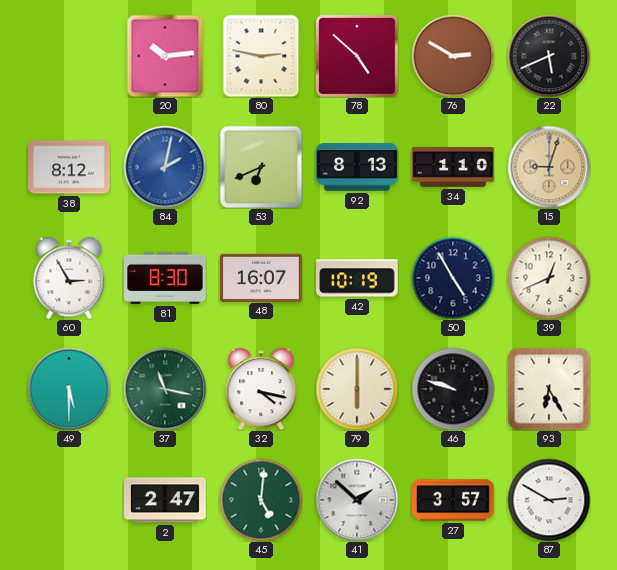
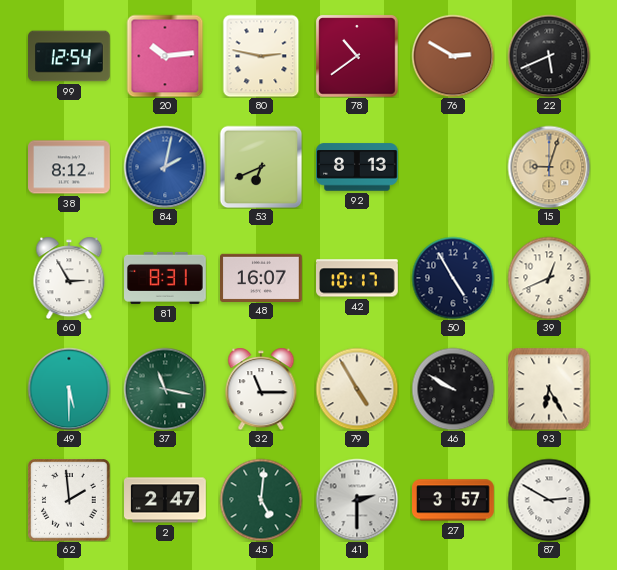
99: none -> 12:54
78: 4:52 -> 10:39
34: 1:10 -> none
81: 8:30 -> 8:31
42: 10:19 -> 10:17
32: 4:17 -> 11:15
79: 6:00 -> 4:55
46: 9:48 -> 9:50
62: none -> 1:59
41: 1:52 -> 2:30
